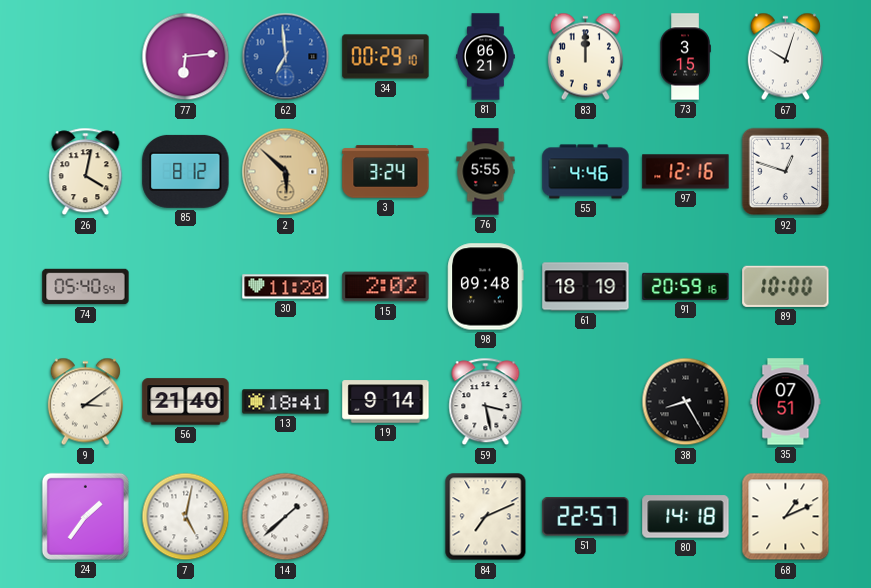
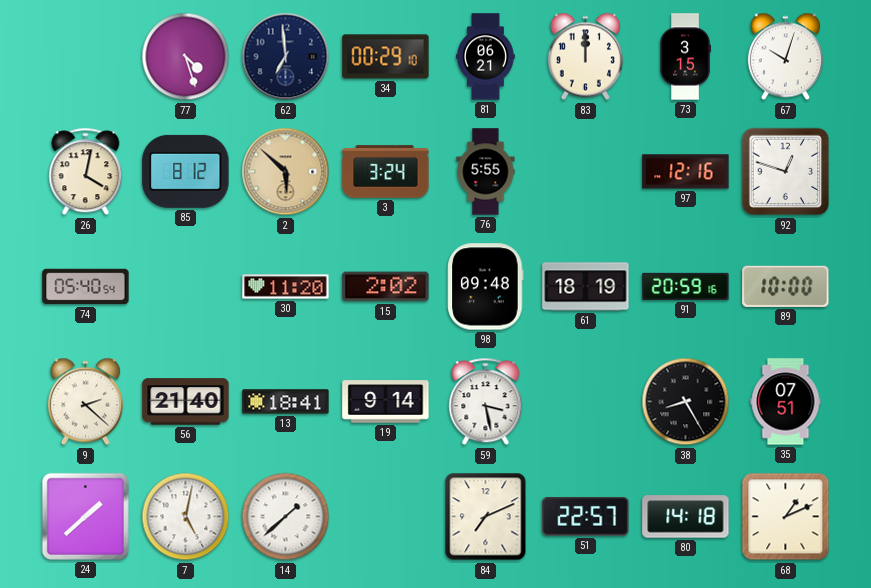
77: 6:14 -> 4:27
62 dial: blue -> navy
55: 4:46 -> none
9: 3:09 -> 2:22
24: 1:36 -> 1:38
